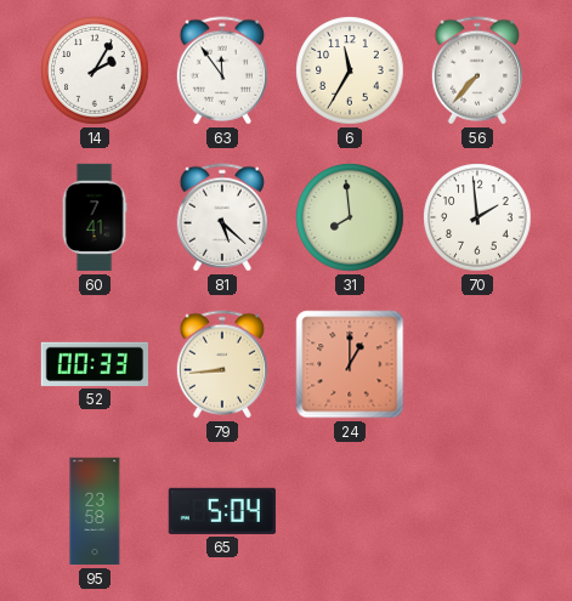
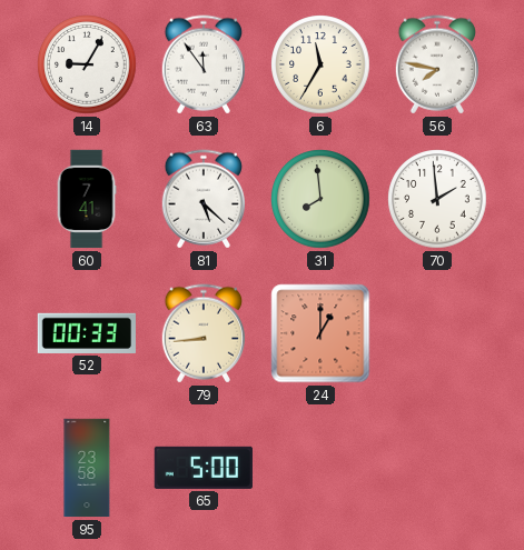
14: 2:05 -> 9:05
56: 7:37 -> 7:47
65: 5:04 -> 5:00
